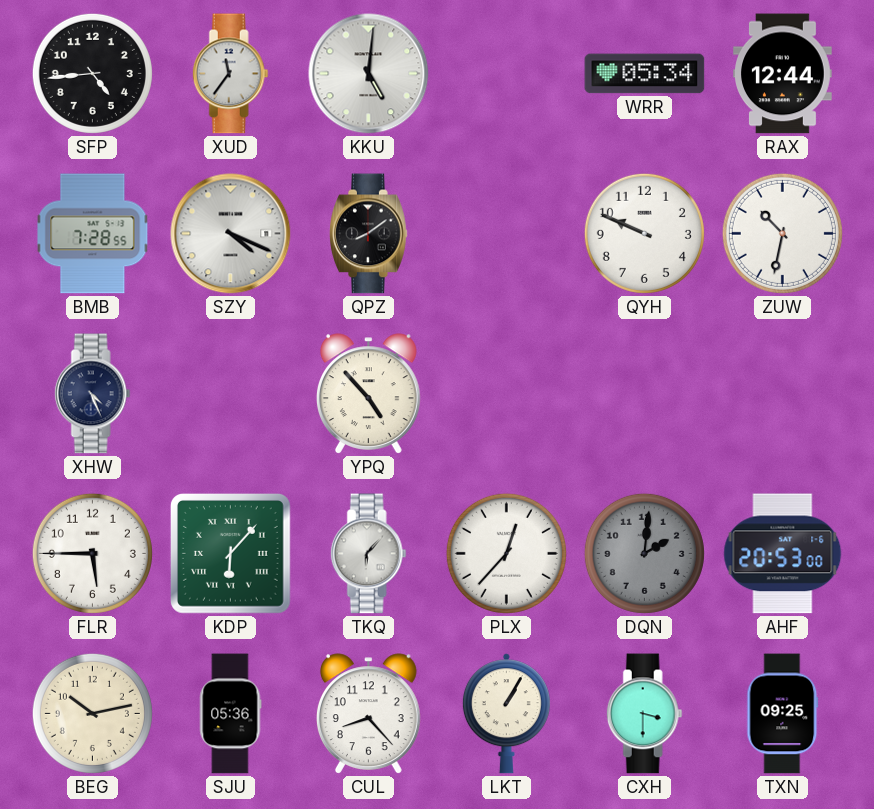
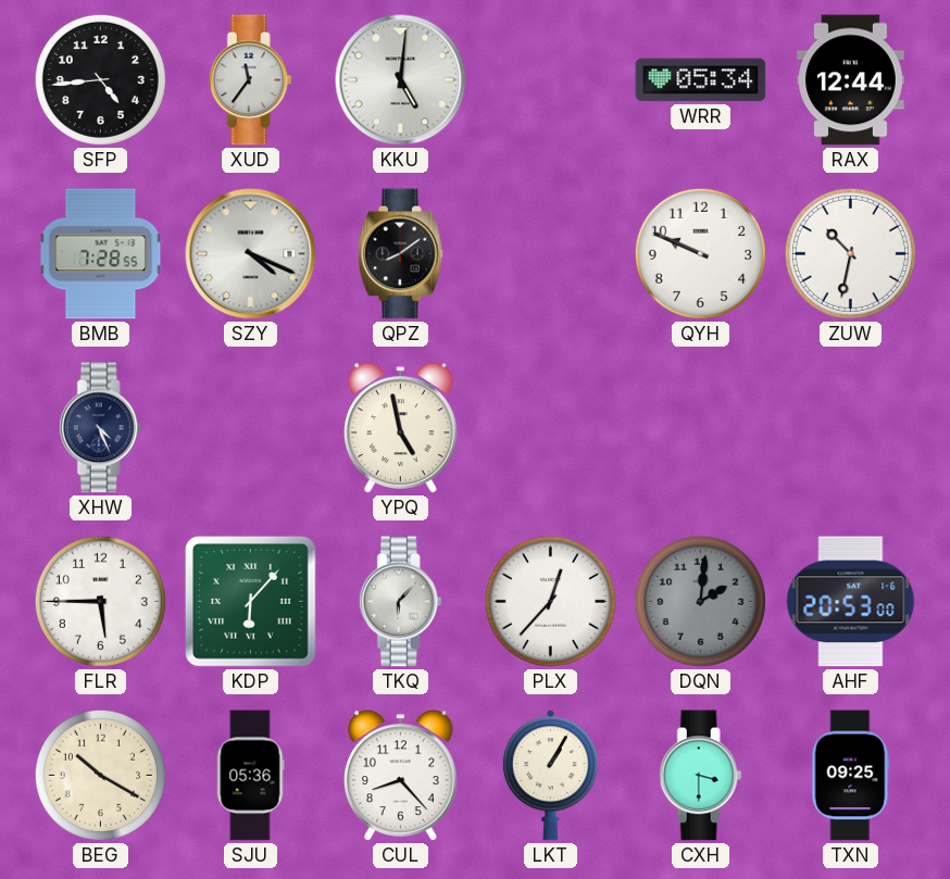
YPQ: 4:53 -> 4:58
BEG: 10:13 -> 10:20
